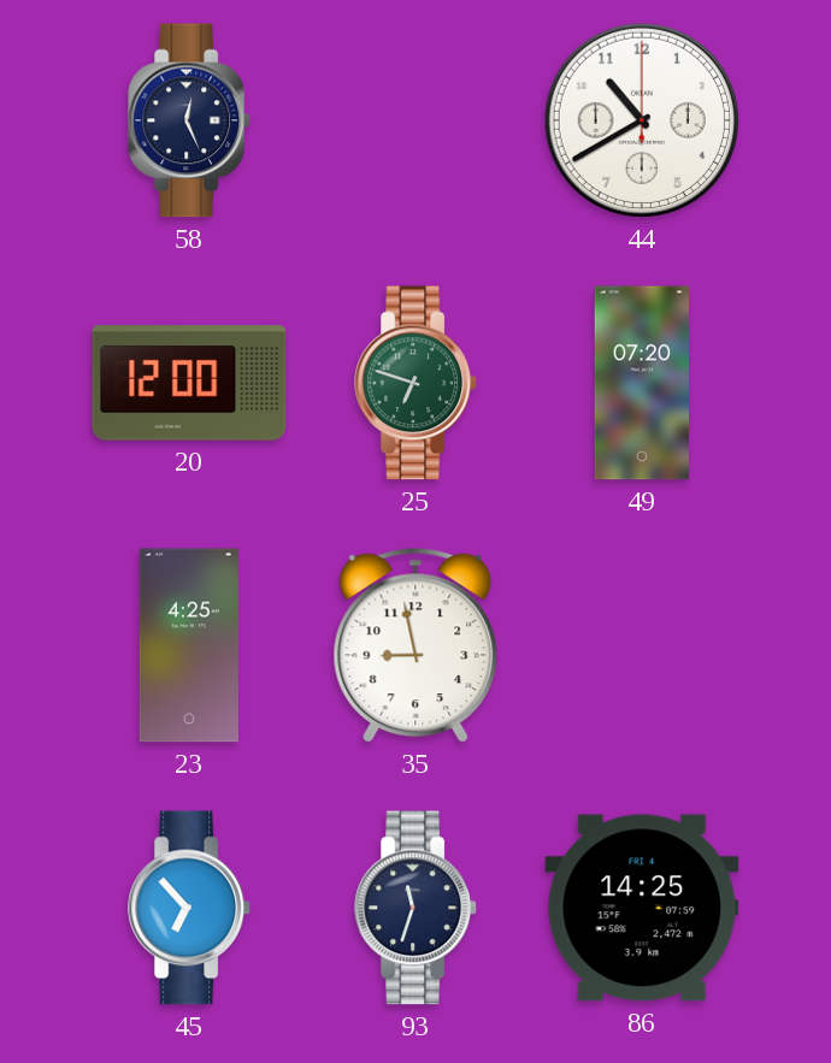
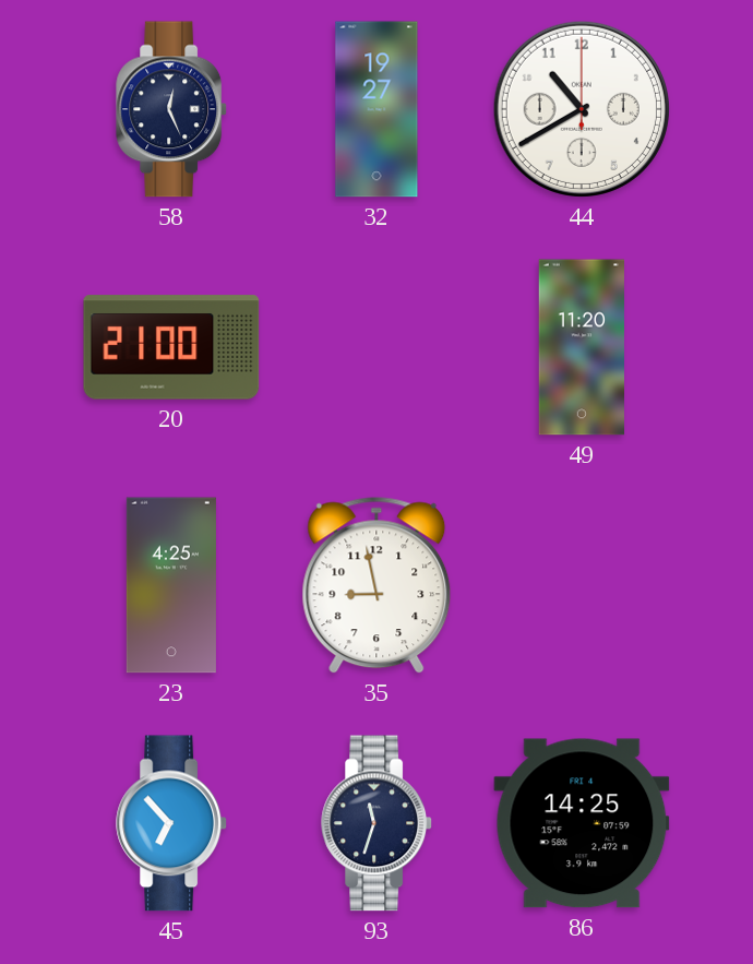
32: none -> 19:27
20: 12:00 -> 21:00
25: 6:48 -> none
49: 07:20 -> 11:20
